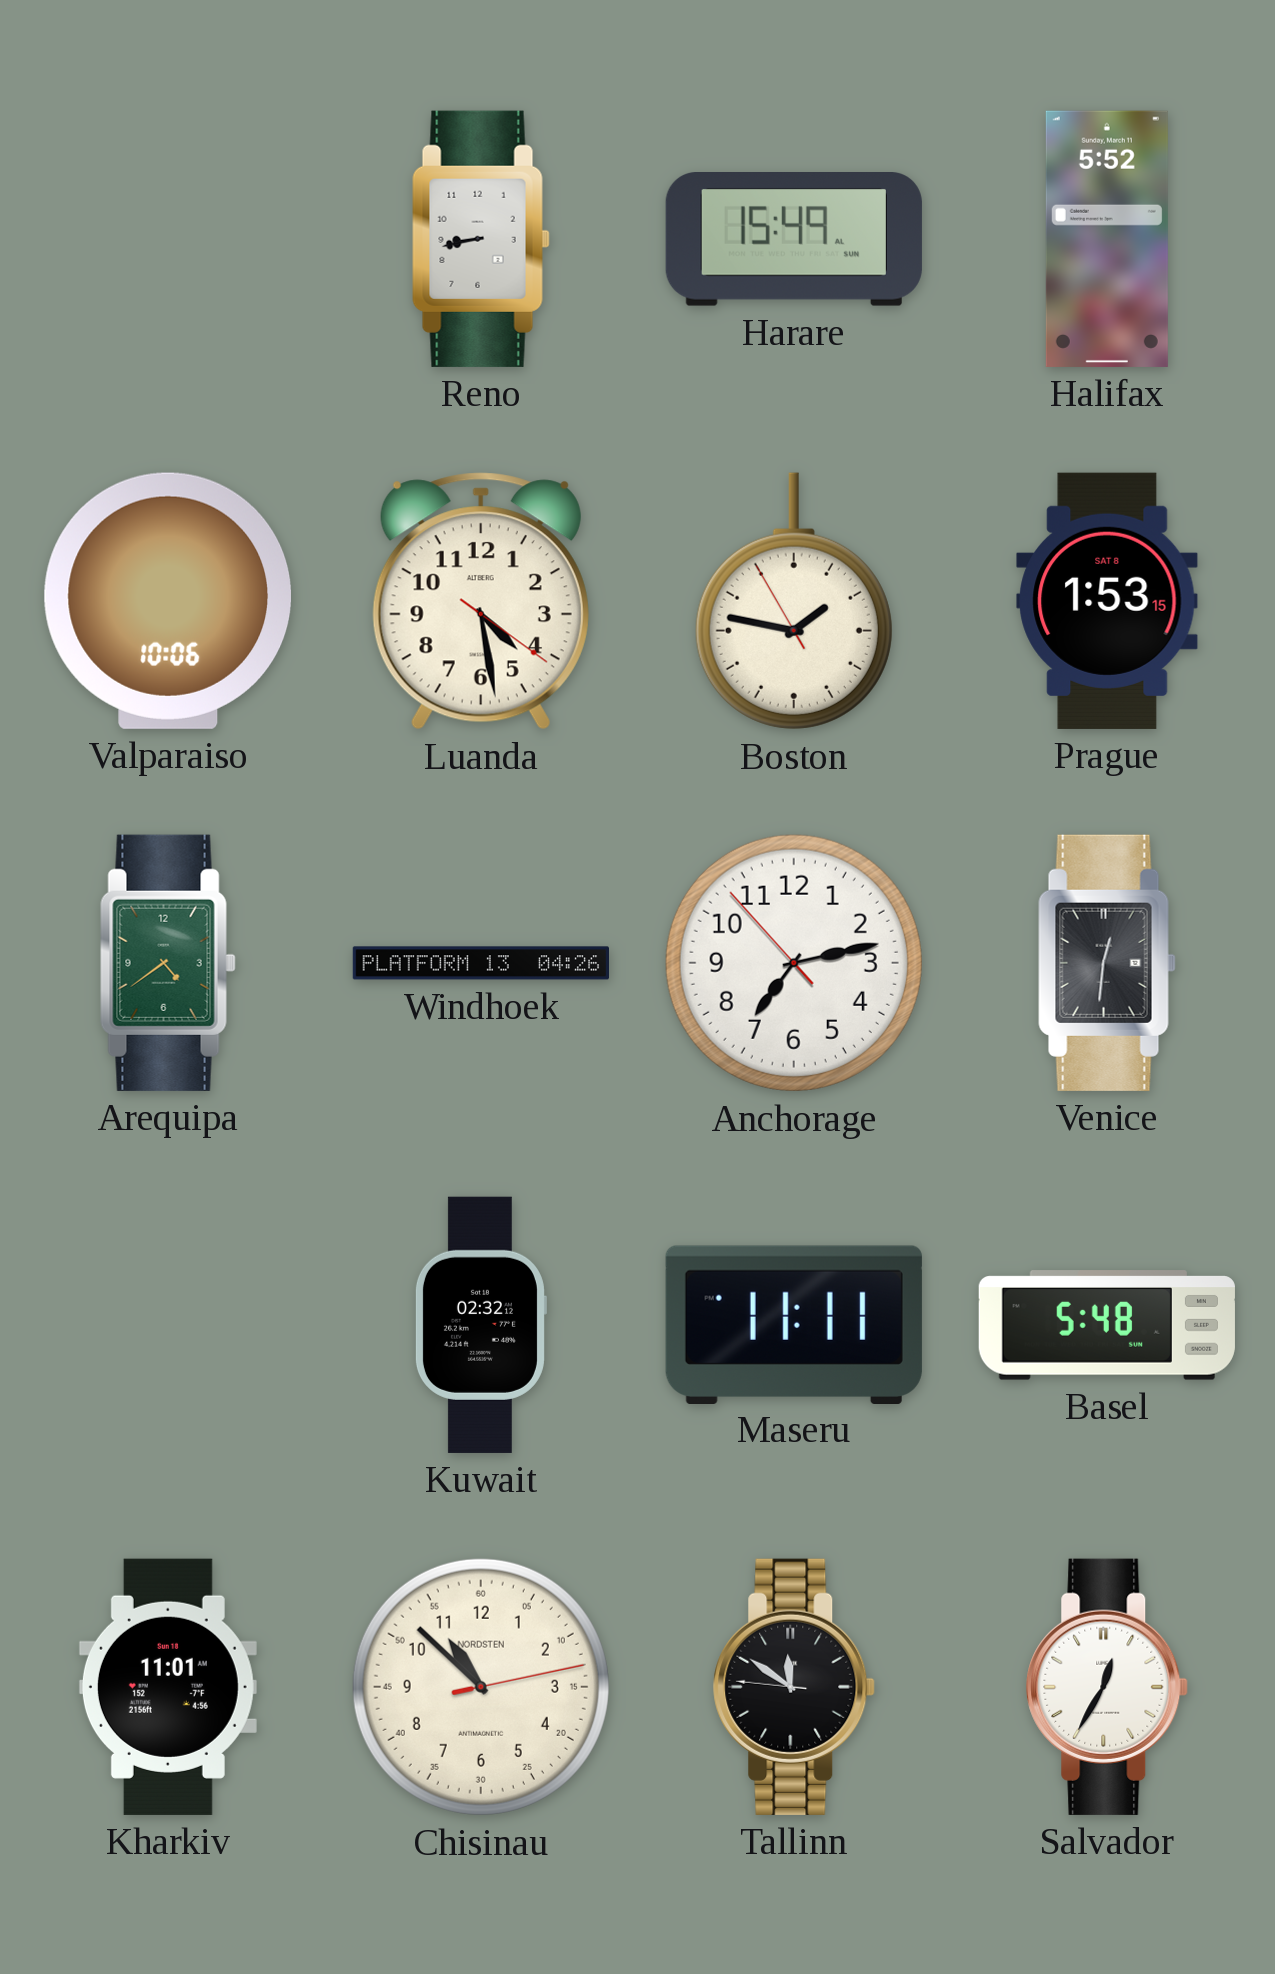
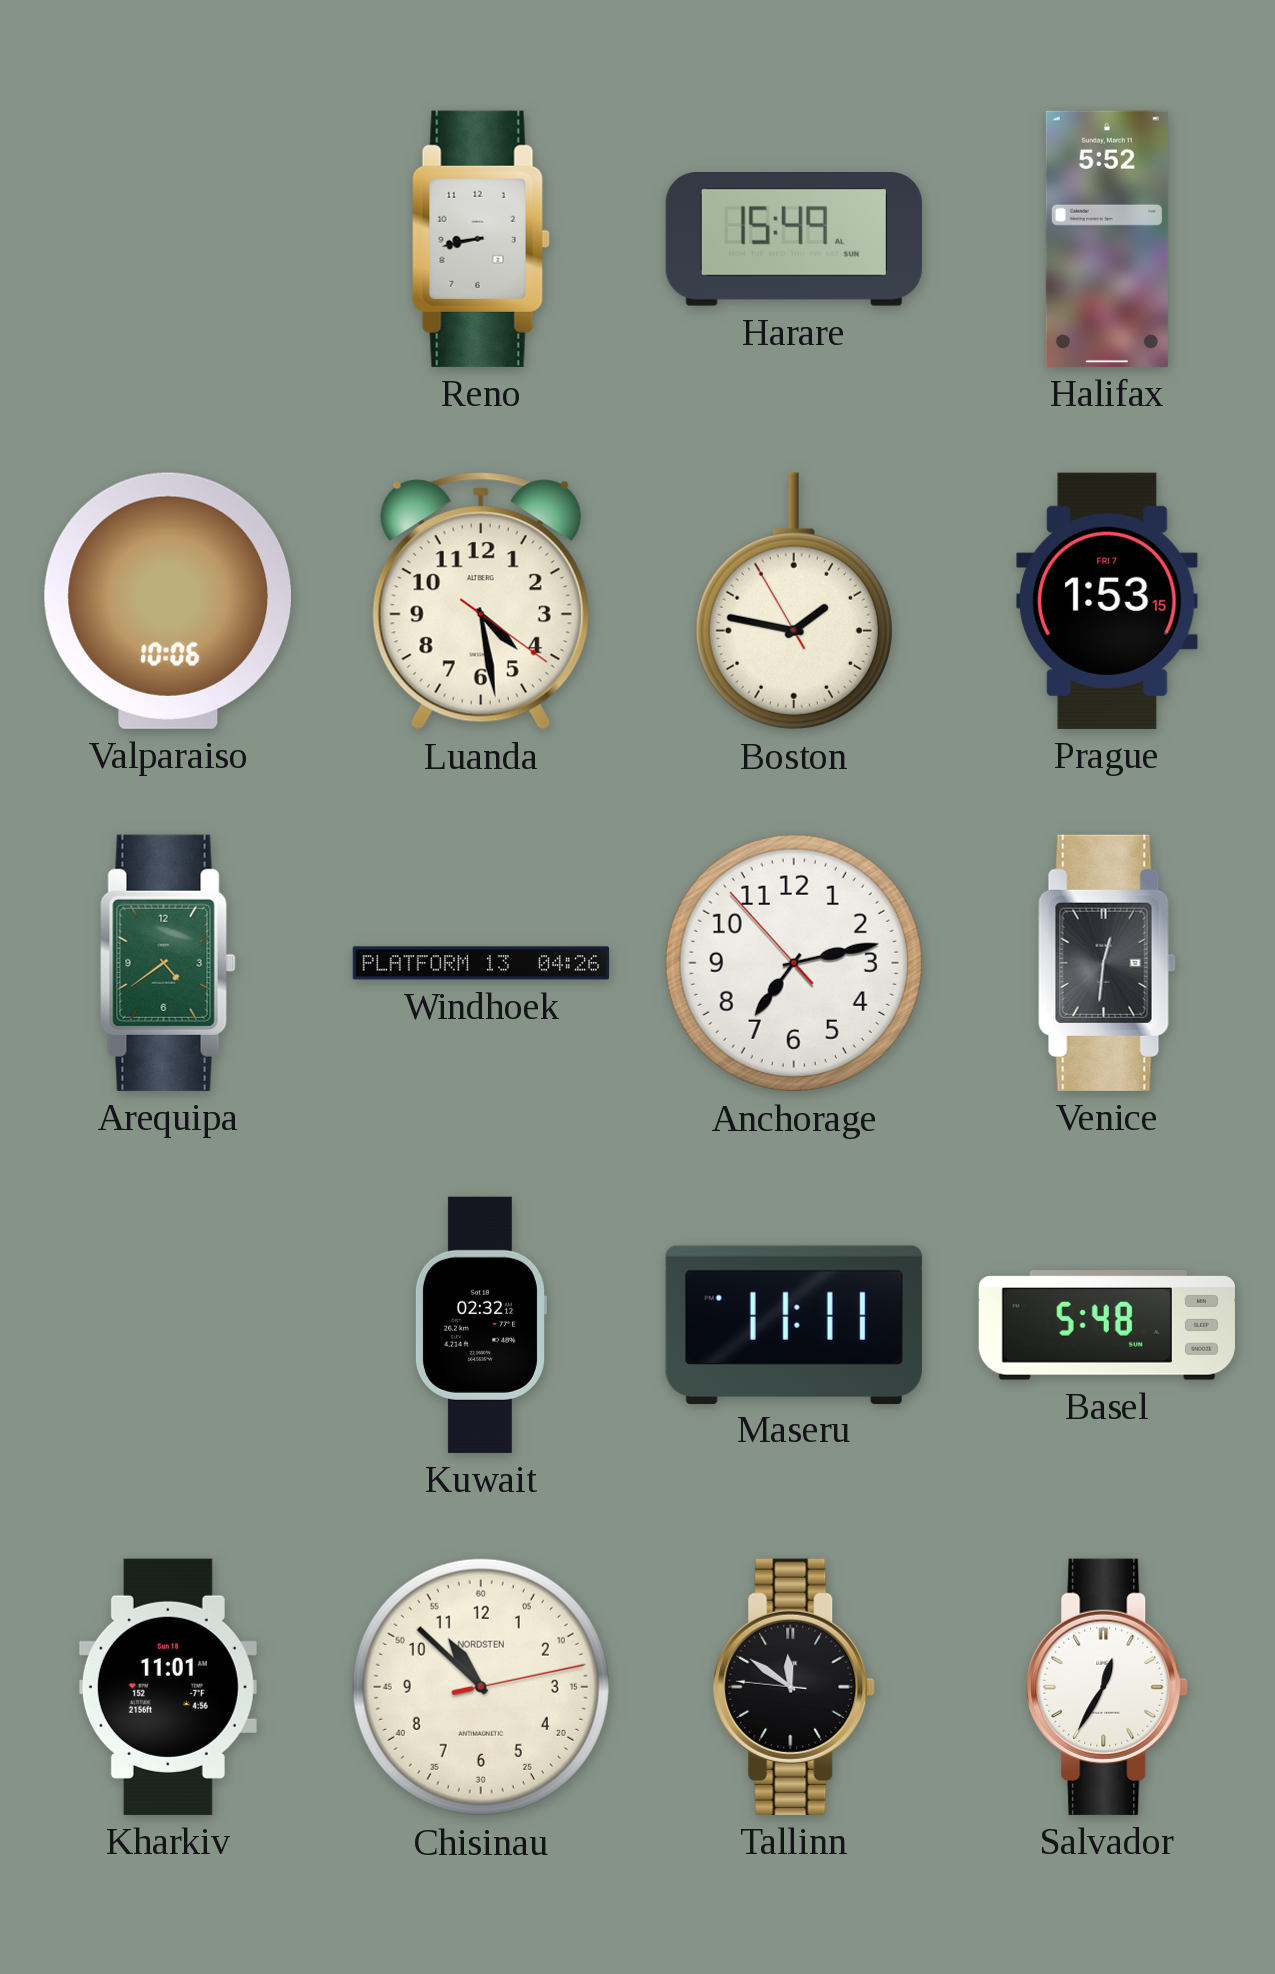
Prague date: SAT 8 -> FRI 7
